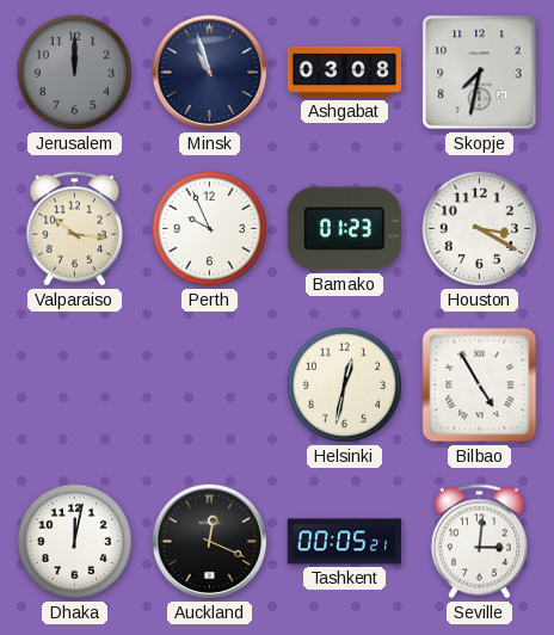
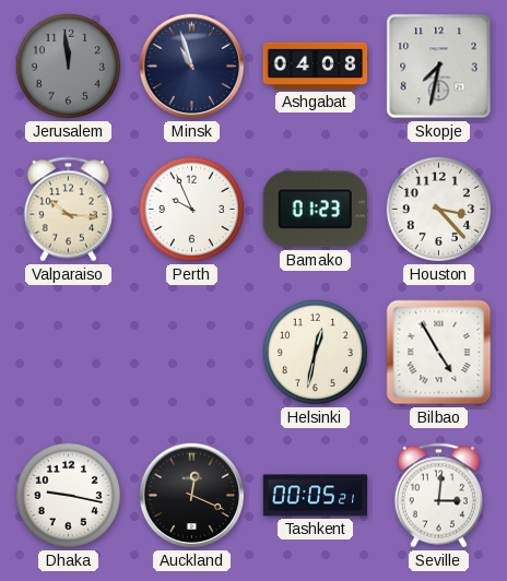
Jerusalem: 12:00 -> 11:59
Ashgabat: 03:08 -> 04:08
Houston: 3:20 -> 3:23
Dhaka: 12:02 -> 9:17
